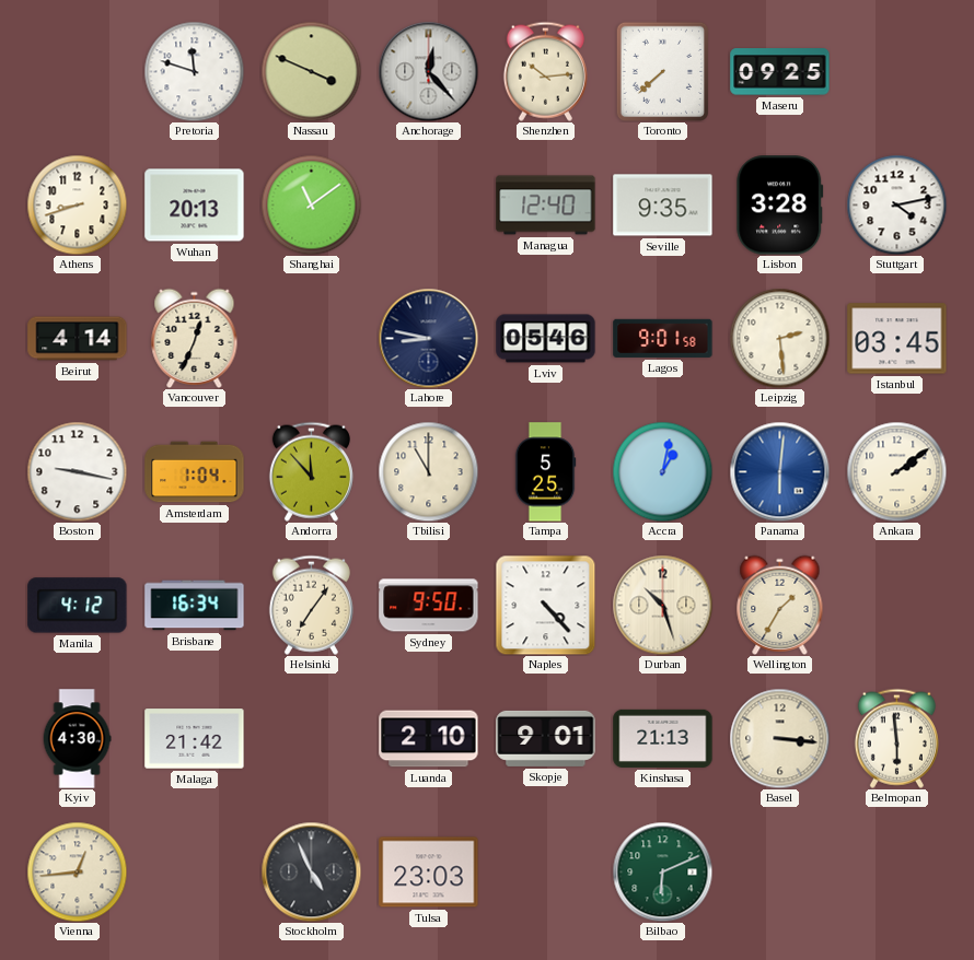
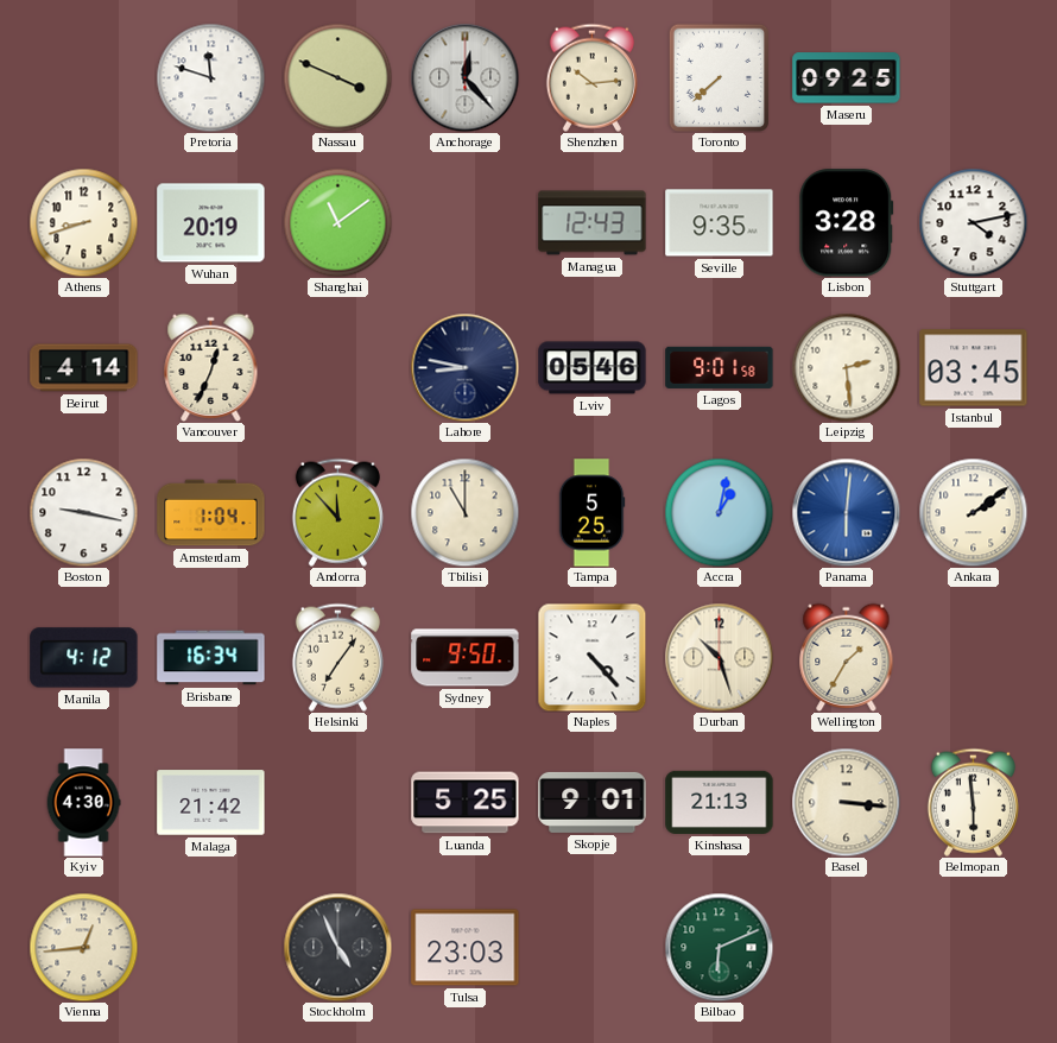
Wuhan: 20:13 -> 20:19
Managua: 12:40 -> 12:43
Luanda: 2:10 -> 5:25
